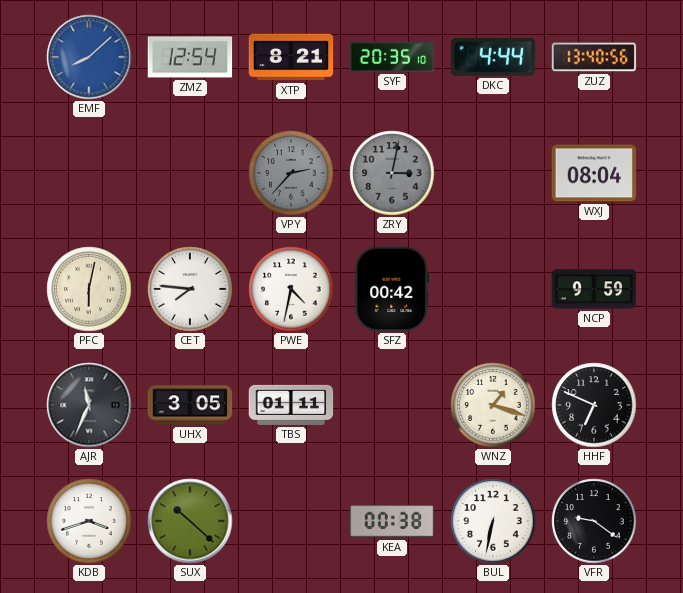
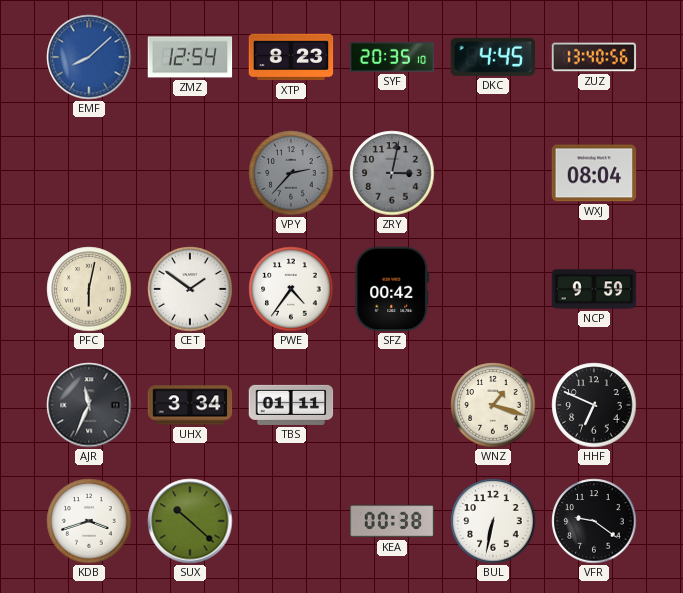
XTP: 8:21 -> 8:23
DKC: 4:44 -> 4:45
CET: 7:46 -> 1:51
PWE: 4:32 -> 4:36
UHX: 3:05 -> 3:34
